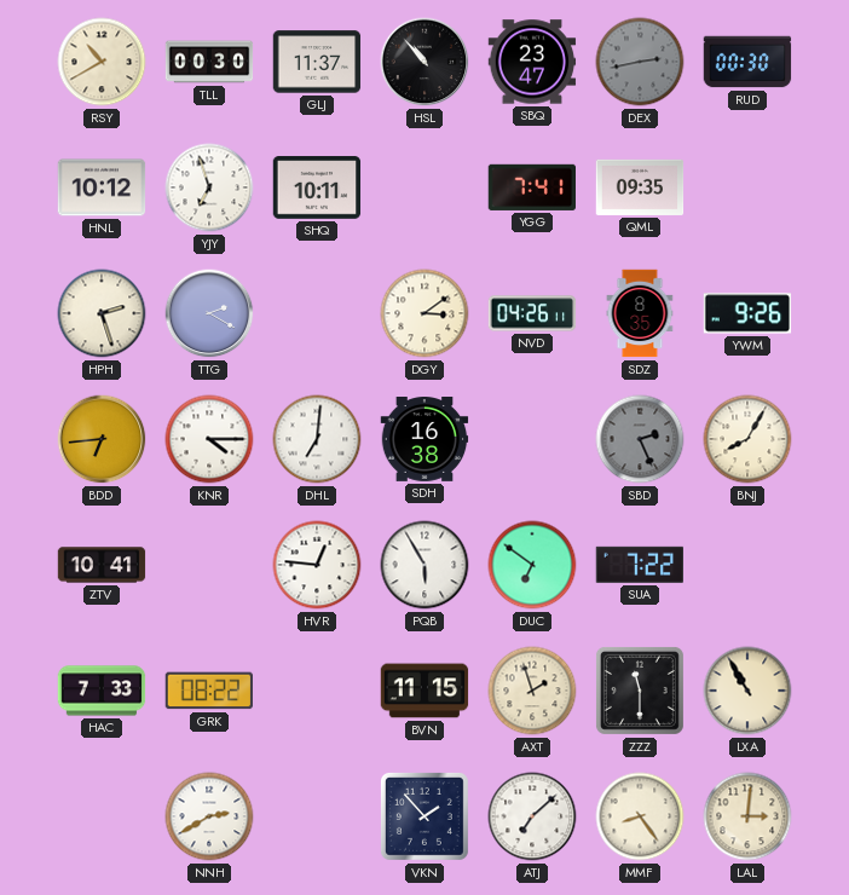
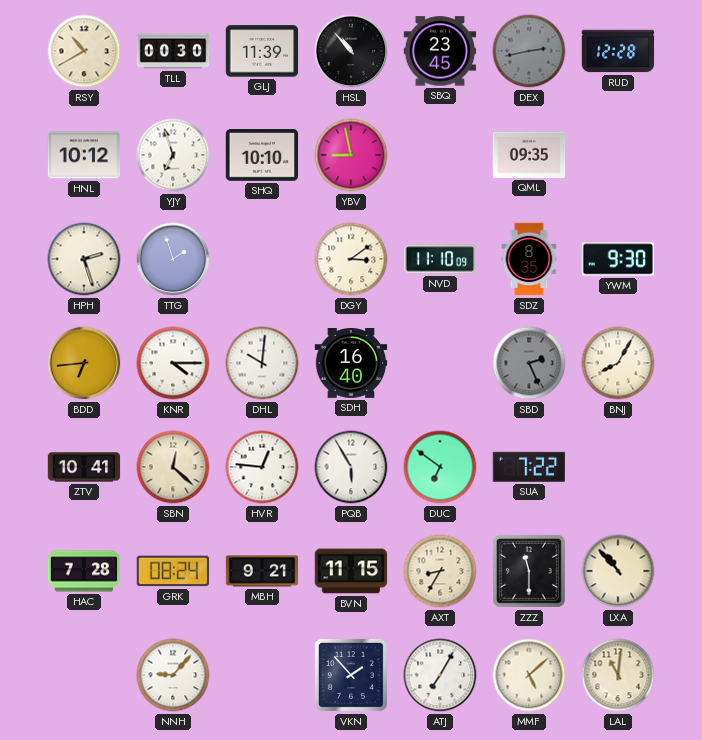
GLJ: 11:37 -> 11:39
SBQ: 23:47 -> 23:45
RUD: 00:30 -> 12:28
SHQ: 10:11 -> 10:10
YBV: none -> 8:58
YGG: 7:41 -> none
TTG: 2:20 -> 1:57
NVD: 04:26 -> 11:10
YWM: 9:26 -> 9:30
DHL: 7:01 -> 10:01
SDH: 16:38 -> 16:40
SBN: none -> 12:22
HAC: 7:33 -> 7:28
GRK: 08:22 -> 08:24
MBH: none -> 9:21
AXT: 1:57 -> 8:35
LXA: 10:55 -> 10:53
NNH: 2:40 -> 9:07
ATJ: 7:08 -> 7:05
MMF: 8:24 -> 5:08
LAL: 3:01 -> 11:01
